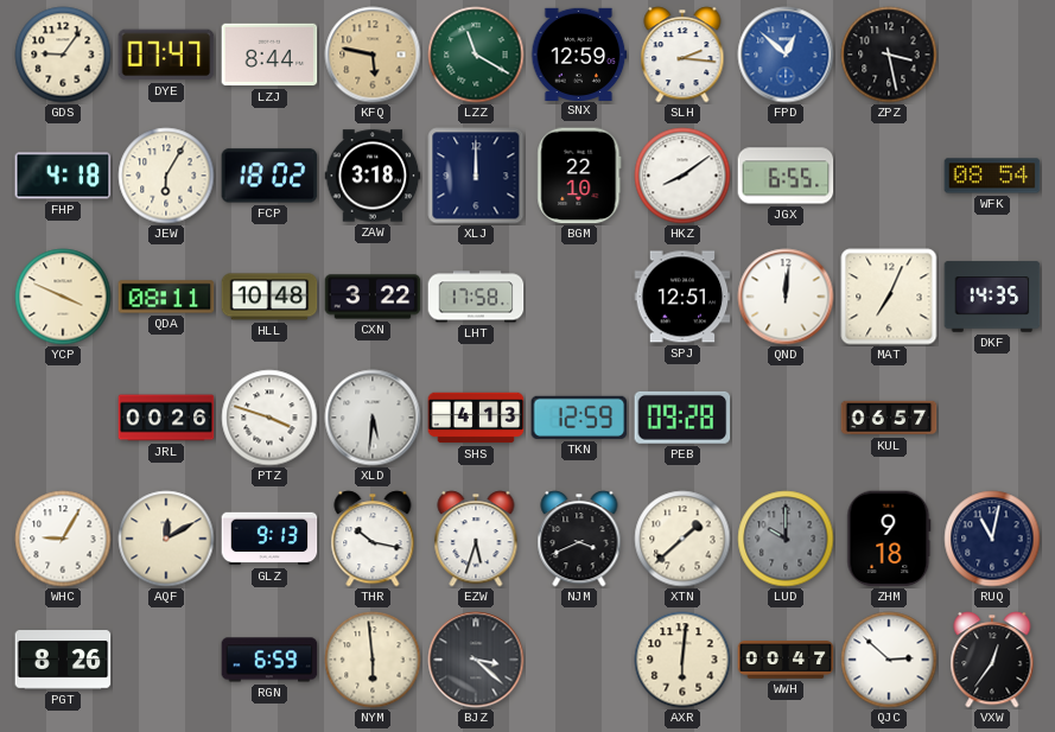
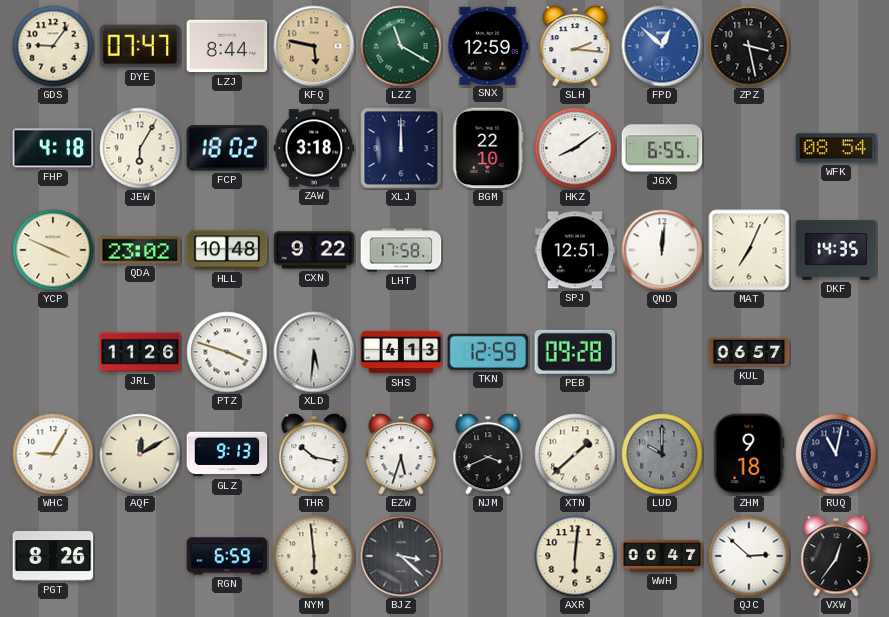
QDA: 08:11 -> 23:02
CXN: 3:22 -> 9:22
JRL: 00:26 -> 11:26
